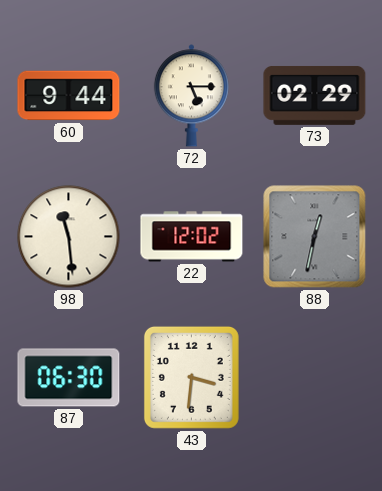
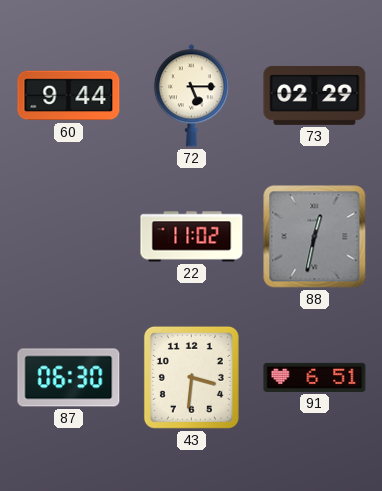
98: 11:29 -> none
22: 12:02 -> 11:02
91: none -> 6:51
